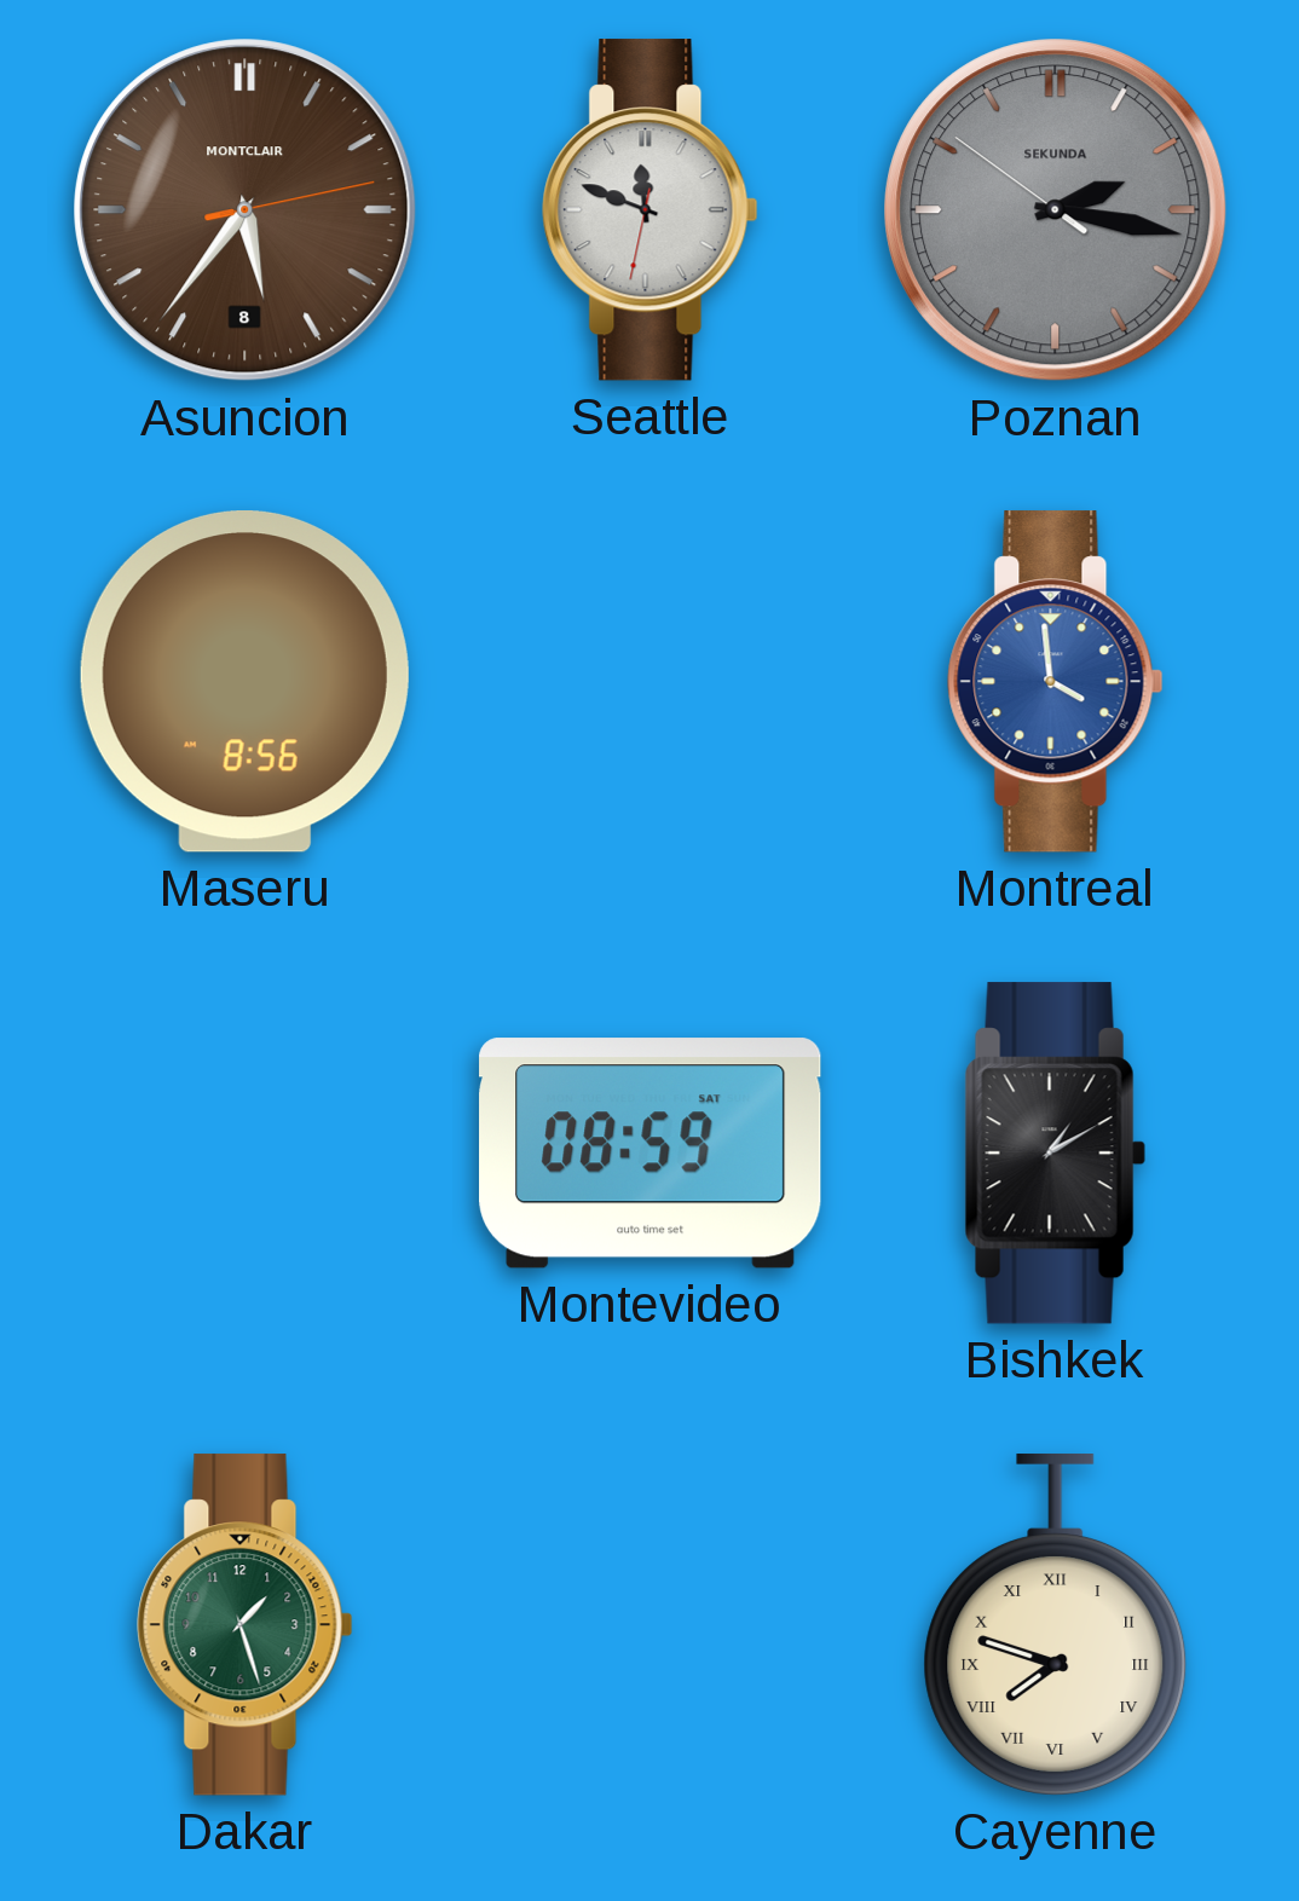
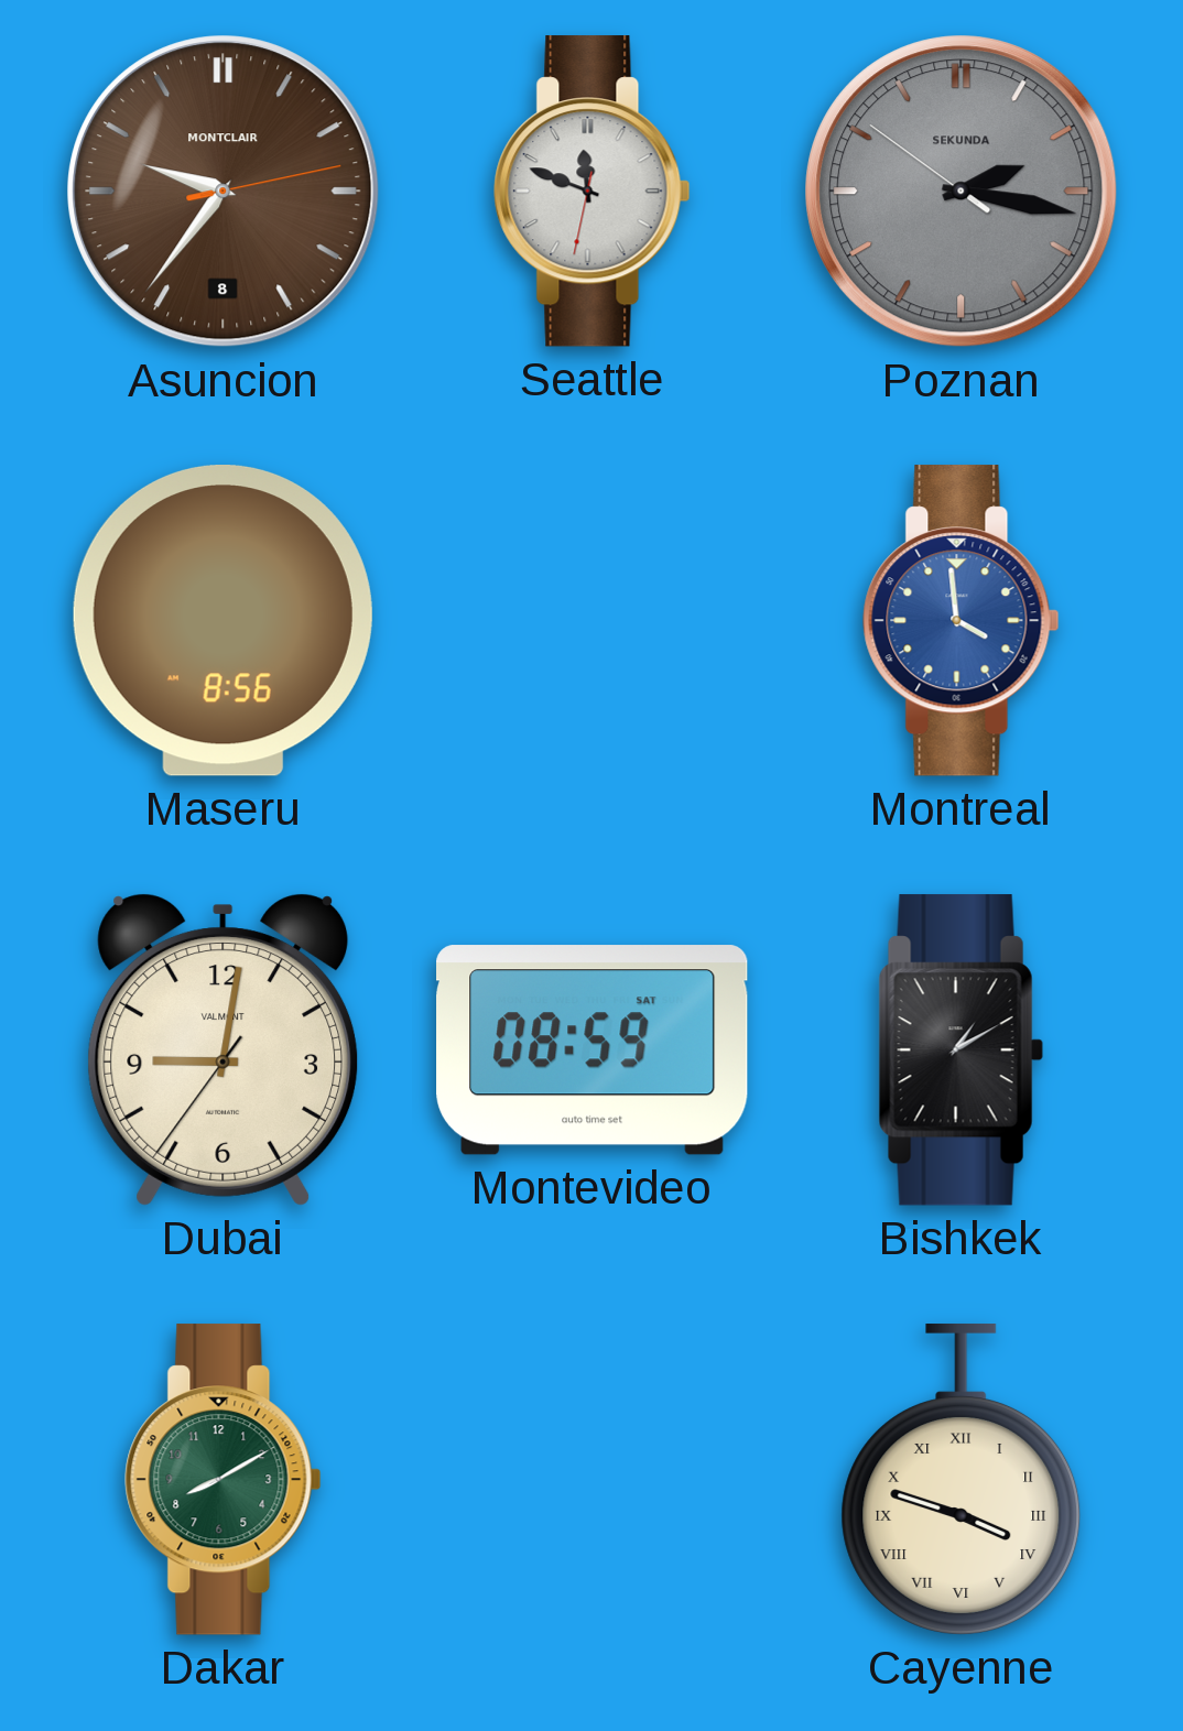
Asuncion: 5:36 -> 9:36
Dubai: none -> 9:01
Dakar: 1:27 -> 8:10
Cayenne: 7:48 -> 3:48
